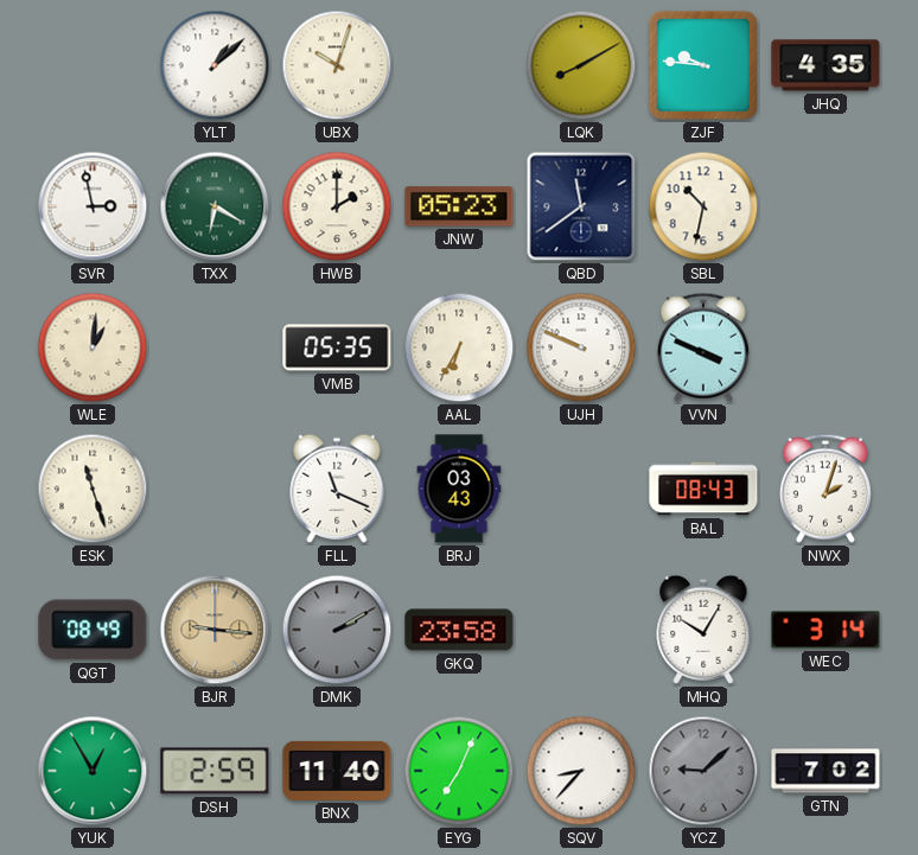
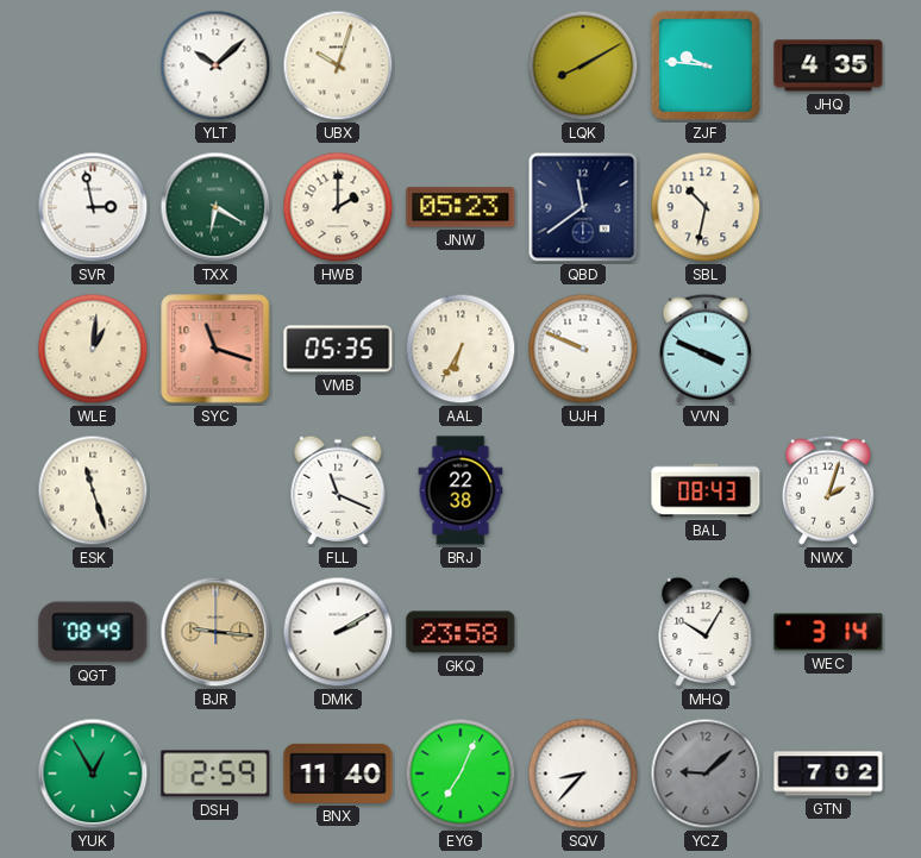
YLT: 1:08 -> 10:08
SYC: none -> 11:18
BRJ: 03:43 -> 22:38
DMK dial: grey -> white
